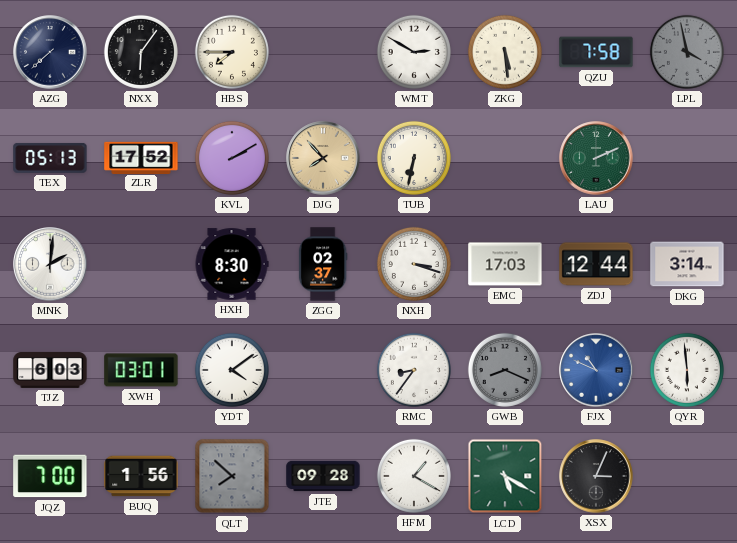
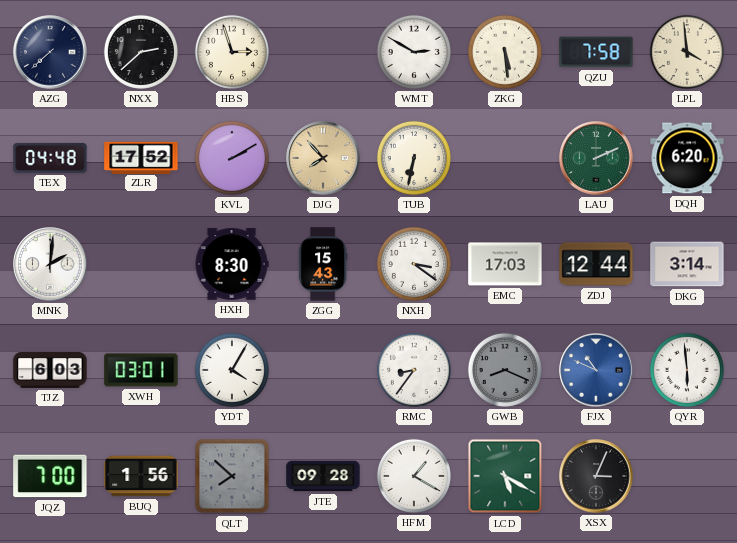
NXX: 6:06 -> 2:38
HBS: 7:45 -> 2:57
LPL: 3:58 -> 3:59
LPL dial: grey -> cream
TEX: 05:13 -> 04:48
DQH: none -> 6:20
ZGG: 02:37 -> 15:43
NXH: 3:18 -> 3:21
YDT: 4:09 -> 4:05
